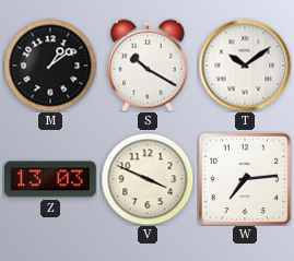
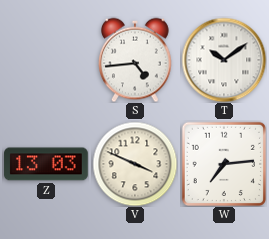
M: 1:09 -> none
S: 10:20 -> 4:44
